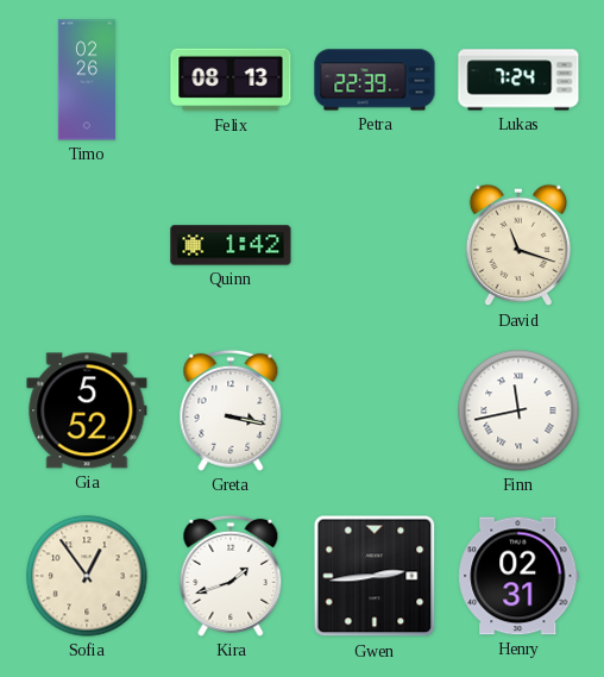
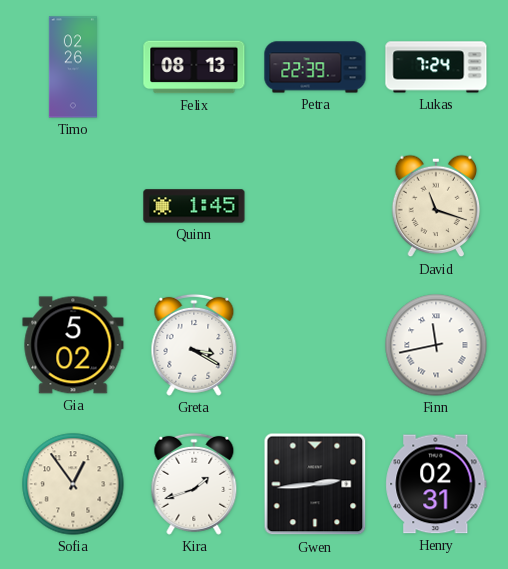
Quinn: 1:42 -> 1:45
Gia: 5:52 -> 5:02
Greta: 3:17 -> 3:20
